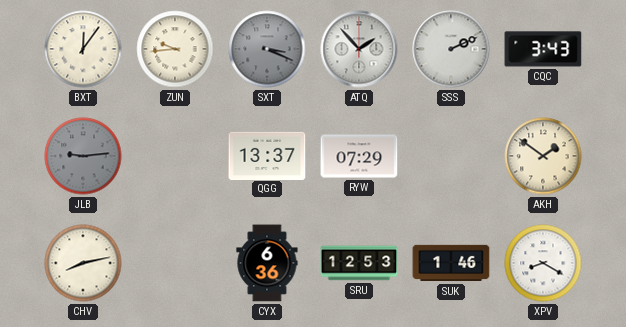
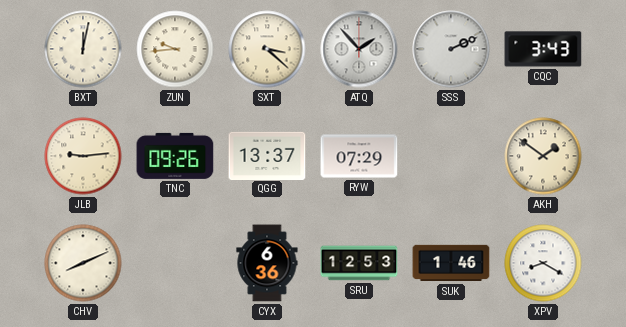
BXT: 12:06 -> 12:02
SXT: 3:19 -> 3:22
SXT dial: grey -> cream
JLB dial: grey -> cream
TNC: none -> 09:26
CHV: 8:13 -> 8:11
